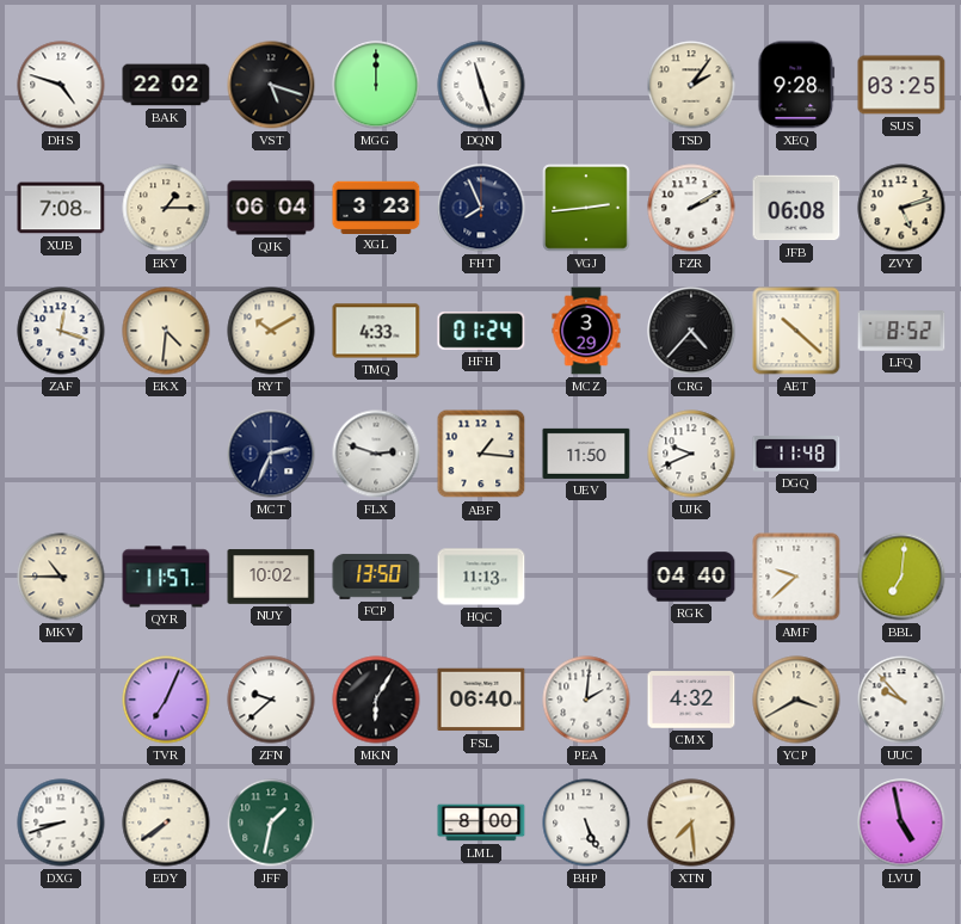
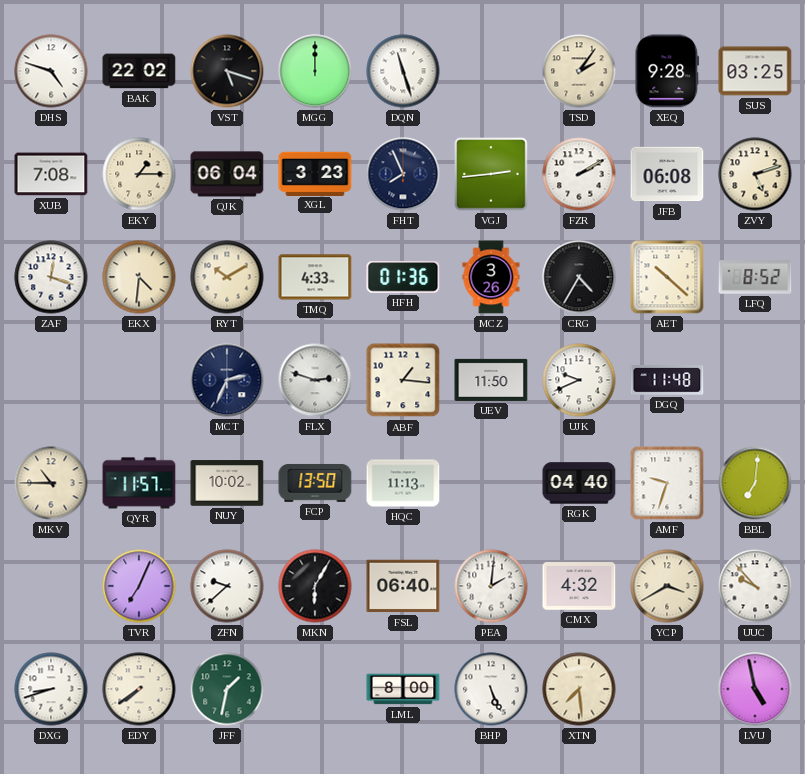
HFH: 01:24 -> 01:36
MCZ: 3:29 -> 3:26
CRG: 4:37 -> 4:35
AMF: 9:38 -> 9:33
